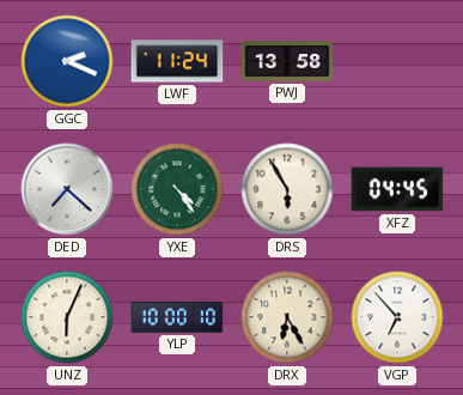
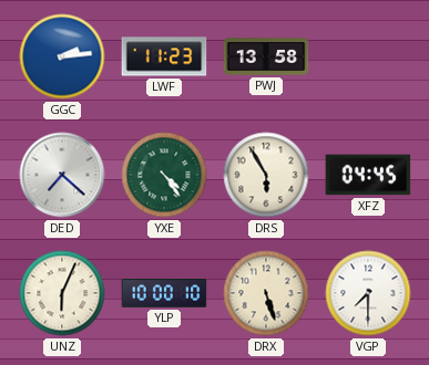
GGC: 2:19 -> 2:14
LWF: 11:24 -> 11:23
DRX: 6:25 -> 5:27
VGP: 6:53 -> 7:30
